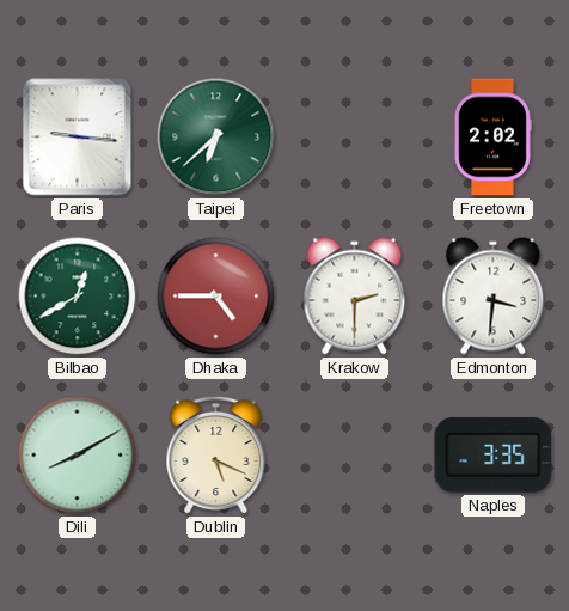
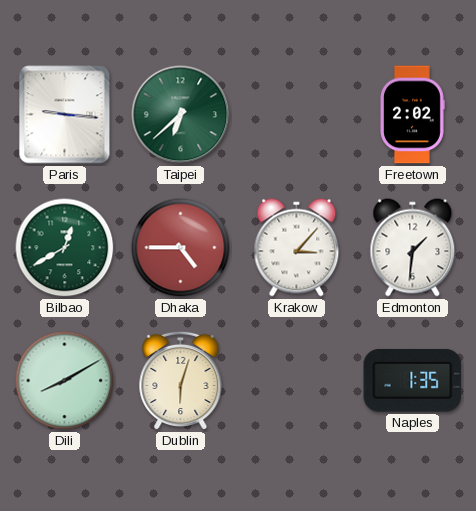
Krakow: 2:30 -> 3:07
Edmonton: 3:31 -> 1:31
Dublin: 5:19 -> 6:03
Naples: 3:35 -> 1:35
